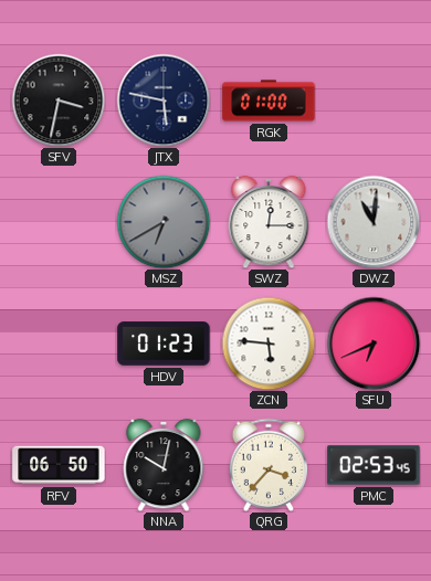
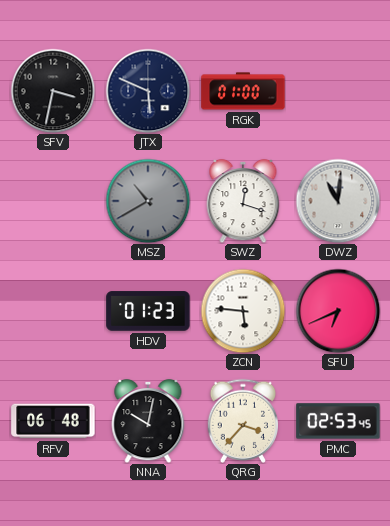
JTX: 5:47 -> 5:49
MSZ: 6:40 -> 10:40
SWZ: 12:15 -> 12:18
RFV: 06:50 -> 06:48
